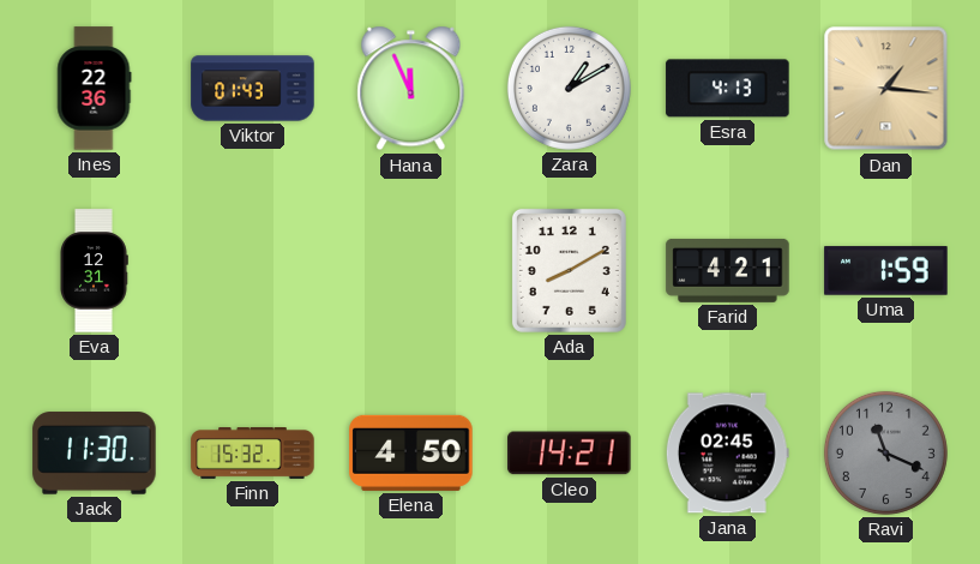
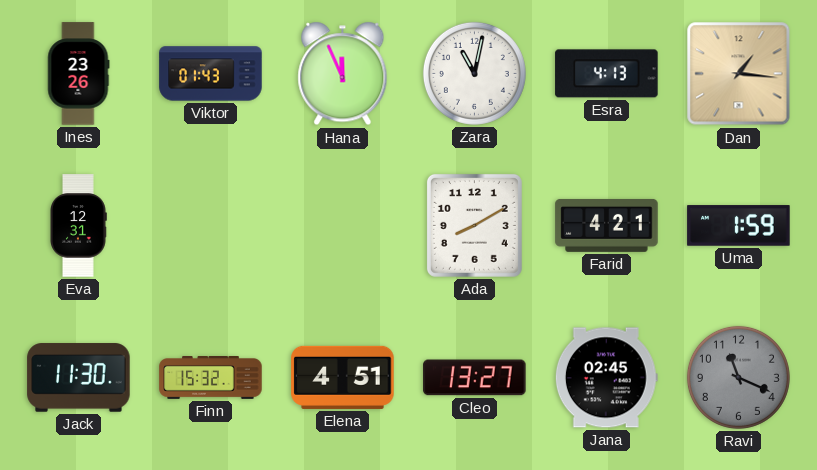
Ines: 22:36 -> 23:26
Zara: 1:10 -> 11:02
Elena: 4:50 -> 4:51
Cleo: 14:21 -> 13:27
